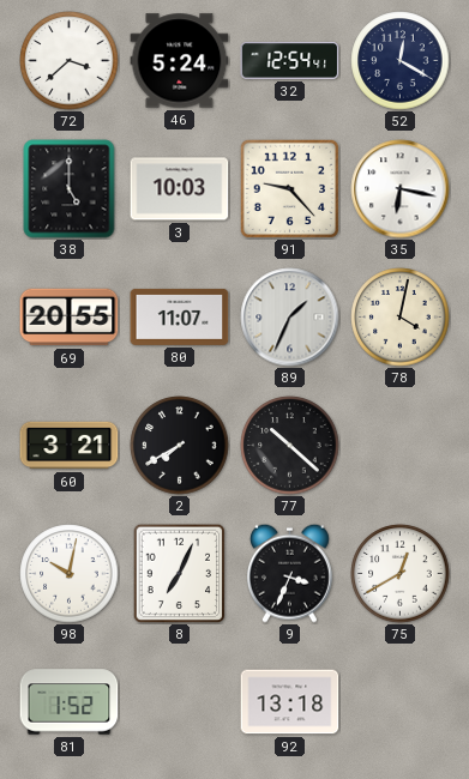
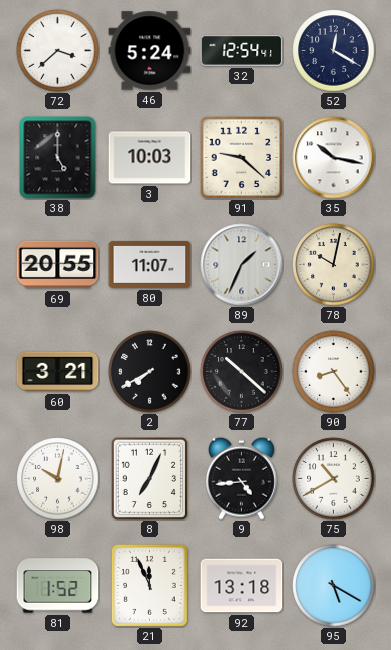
91: 9:23 -> 9:22
35: 6:17 -> 10:17
78: 4:02 -> 10:02
90: none -> 8:24
9: 3:34 -> 4:44
75: 12:40 -> 10:40
21: none -> 11:56
95: none -> 5:20
